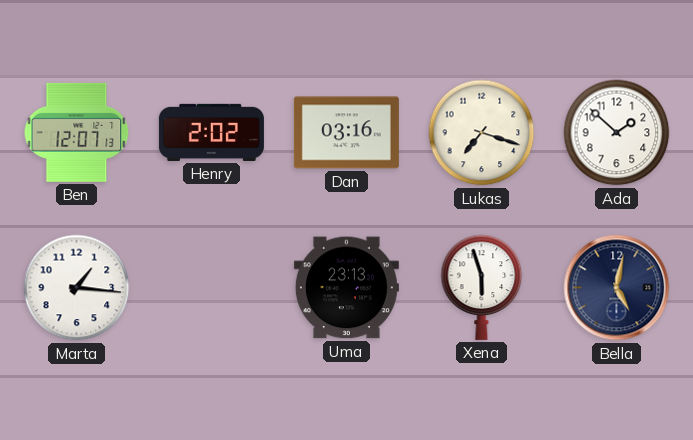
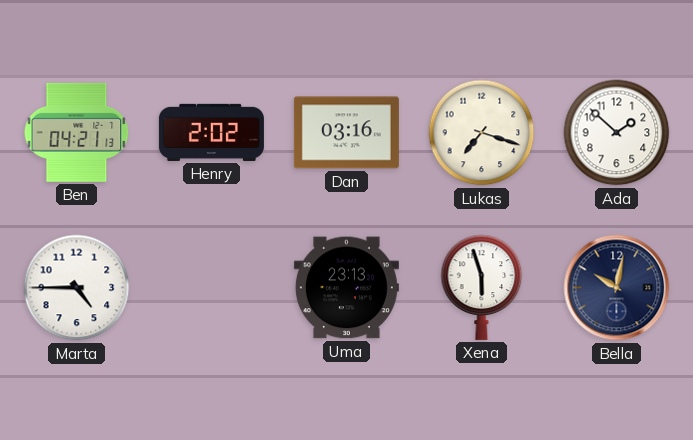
Ben: 12:07 -> 04:21
Marta: 1:16 -> 4:45
Bella: 5:02 -> 10:02
